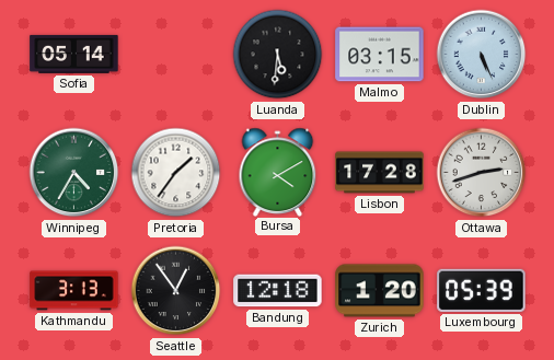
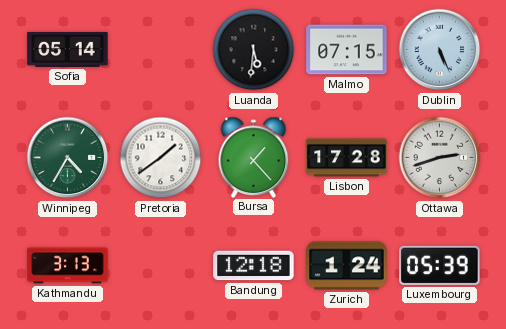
Malmo: 03:15 -> 07:15
Pretoria: 1:36 -> 1:39
Bursa: 4:10 -> 1:23
Seattle: 12:54 -> none
Zurich: 1:20 -> 1:24
